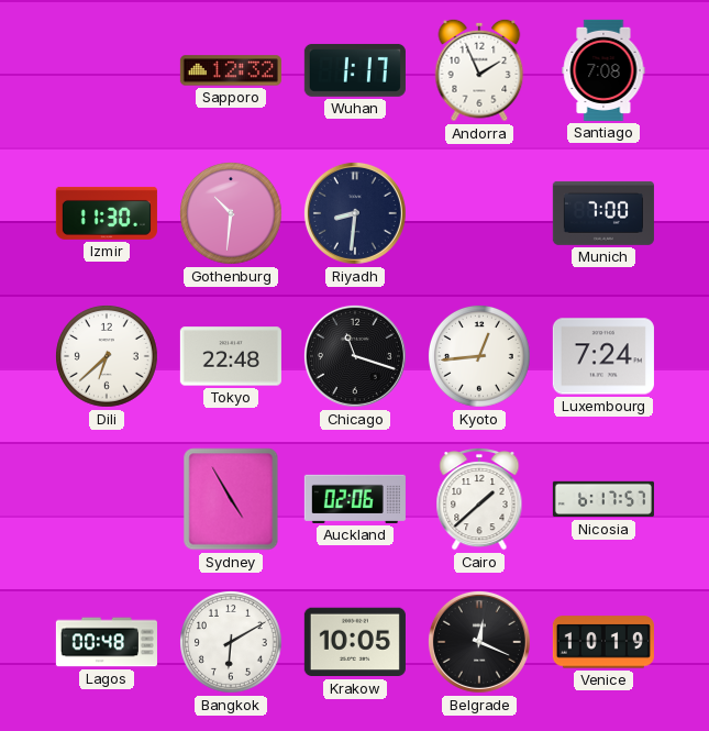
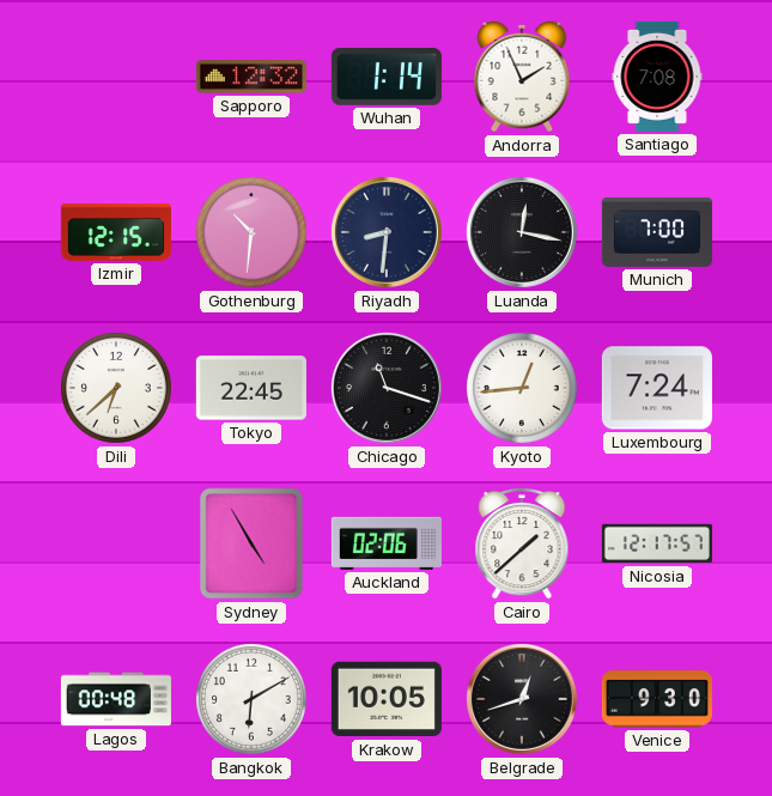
Wuhan: 1:17 -> 1:14
Izmir: 11:30 -> 12:15
Luanda: none -> 12:17
Tokyo: 22:48 -> 22:45
Nicosia: 6:17 -> 12:17
Belgrade: 12:19 -> 12:42
Venice: 10:19 -> 9:30
